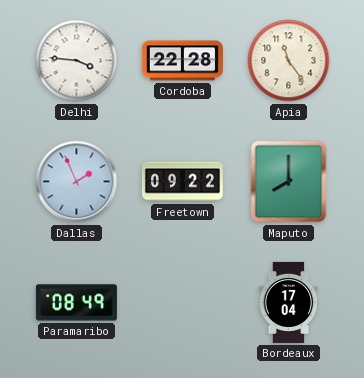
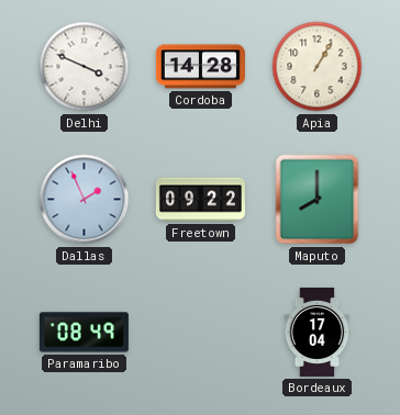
Delhi: 3:46 -> 3:49
Cordoba: 22:28 -> 14:28
Apia: 11:24 -> 1:05
